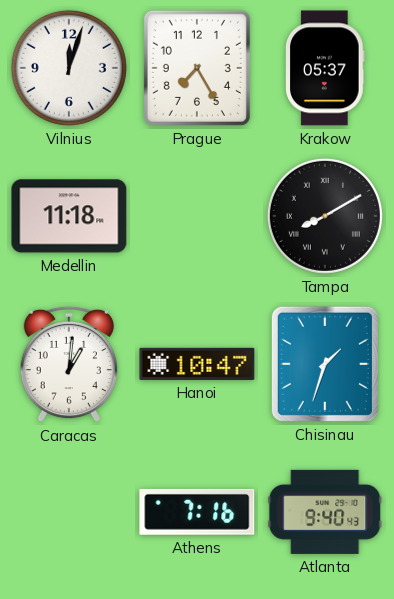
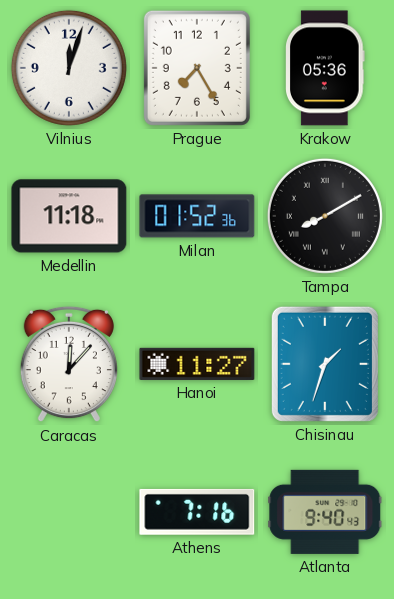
Krakow: 05:37 -> 05:36
Milan: none -> 01:52
Caracas: 1:01 -> 12:07
Hanoi: 10:47 -> 11:27
